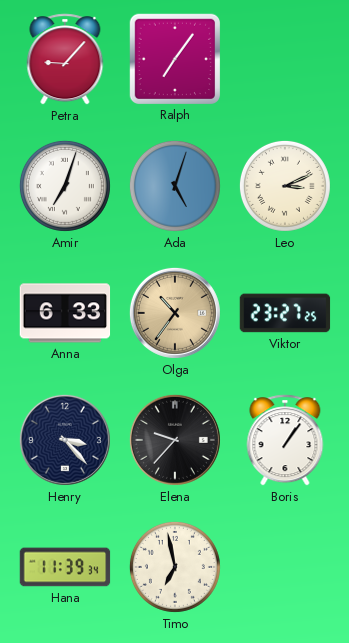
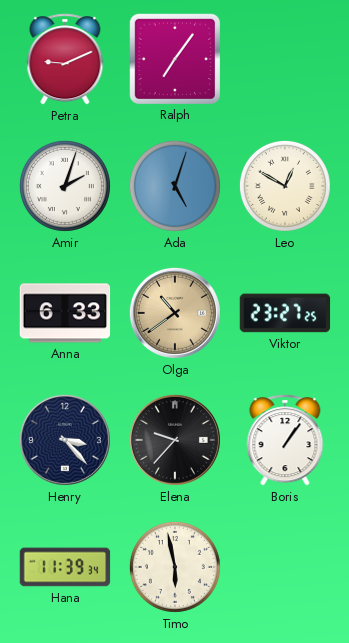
Petra: 9:07 -> 9:11
Amir: 7:03 -> 2:03
Leo: 3:11 -> 12:50
Olga: 10:36 -> 10:39
Timo: 6:58 -> 5:58
